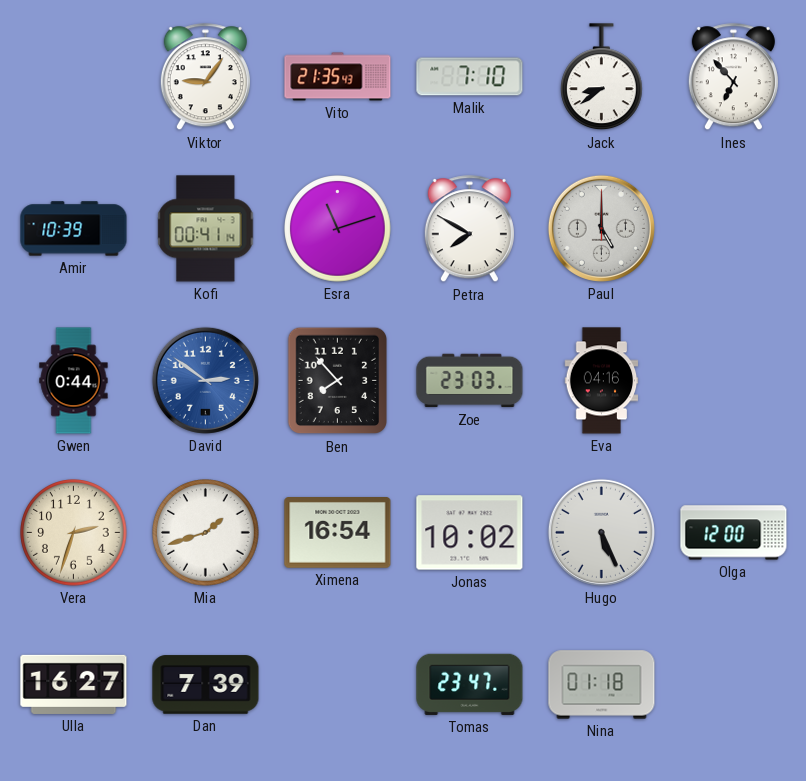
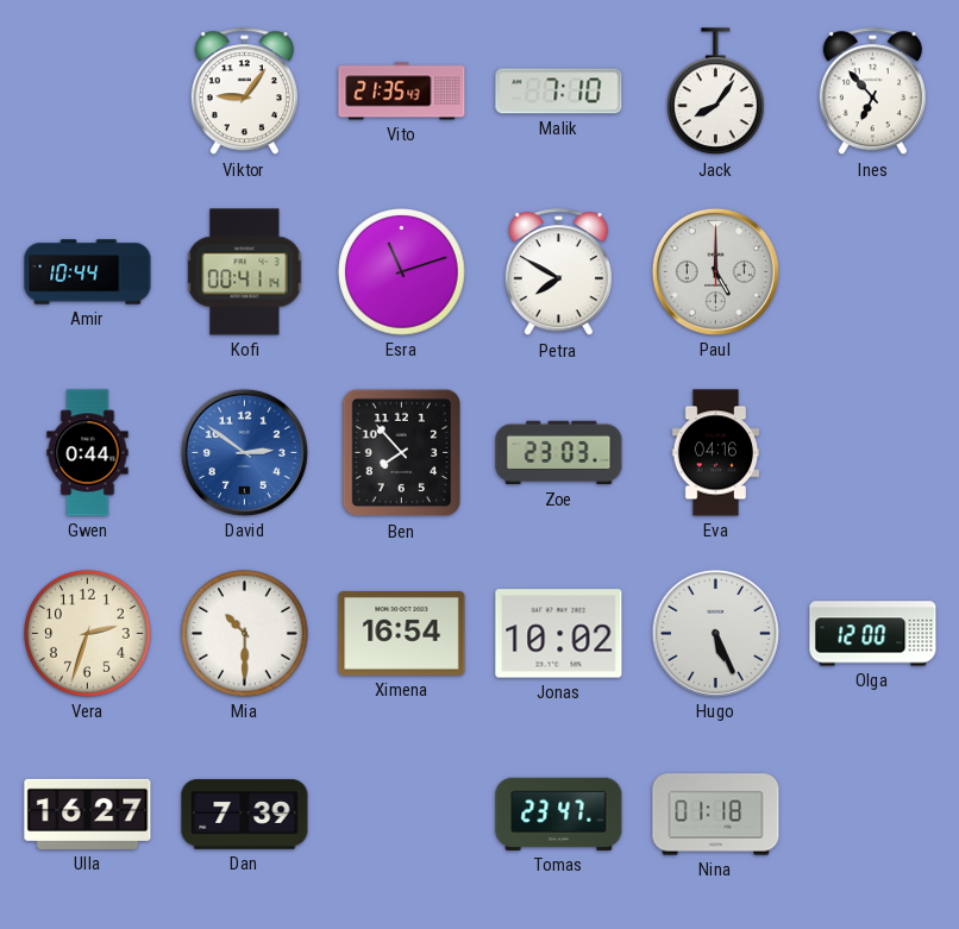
Jack: 8:39 -> 8:06
Amir: 10:39 -> 10:44
Mia: 1:42 -> 10:30
